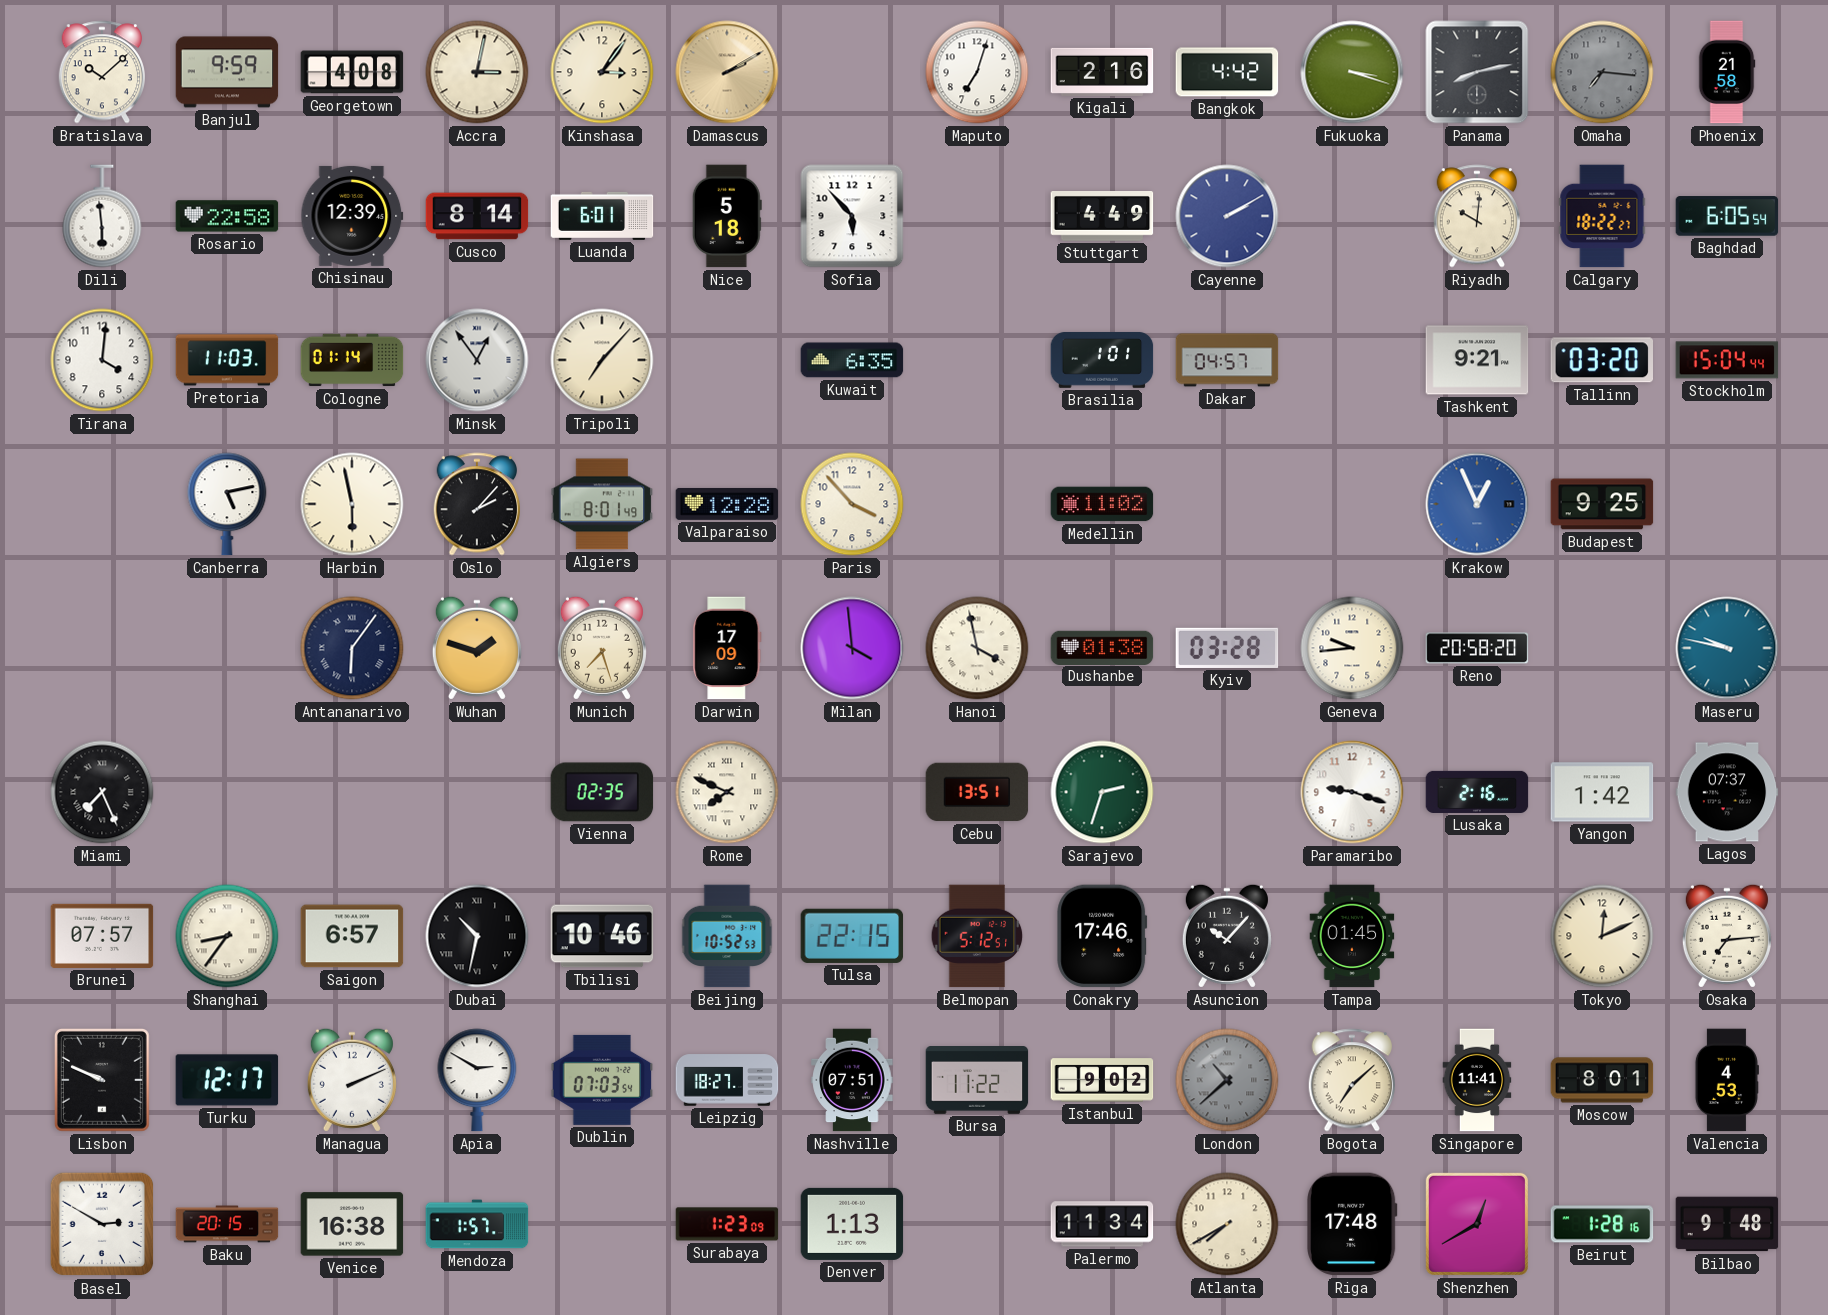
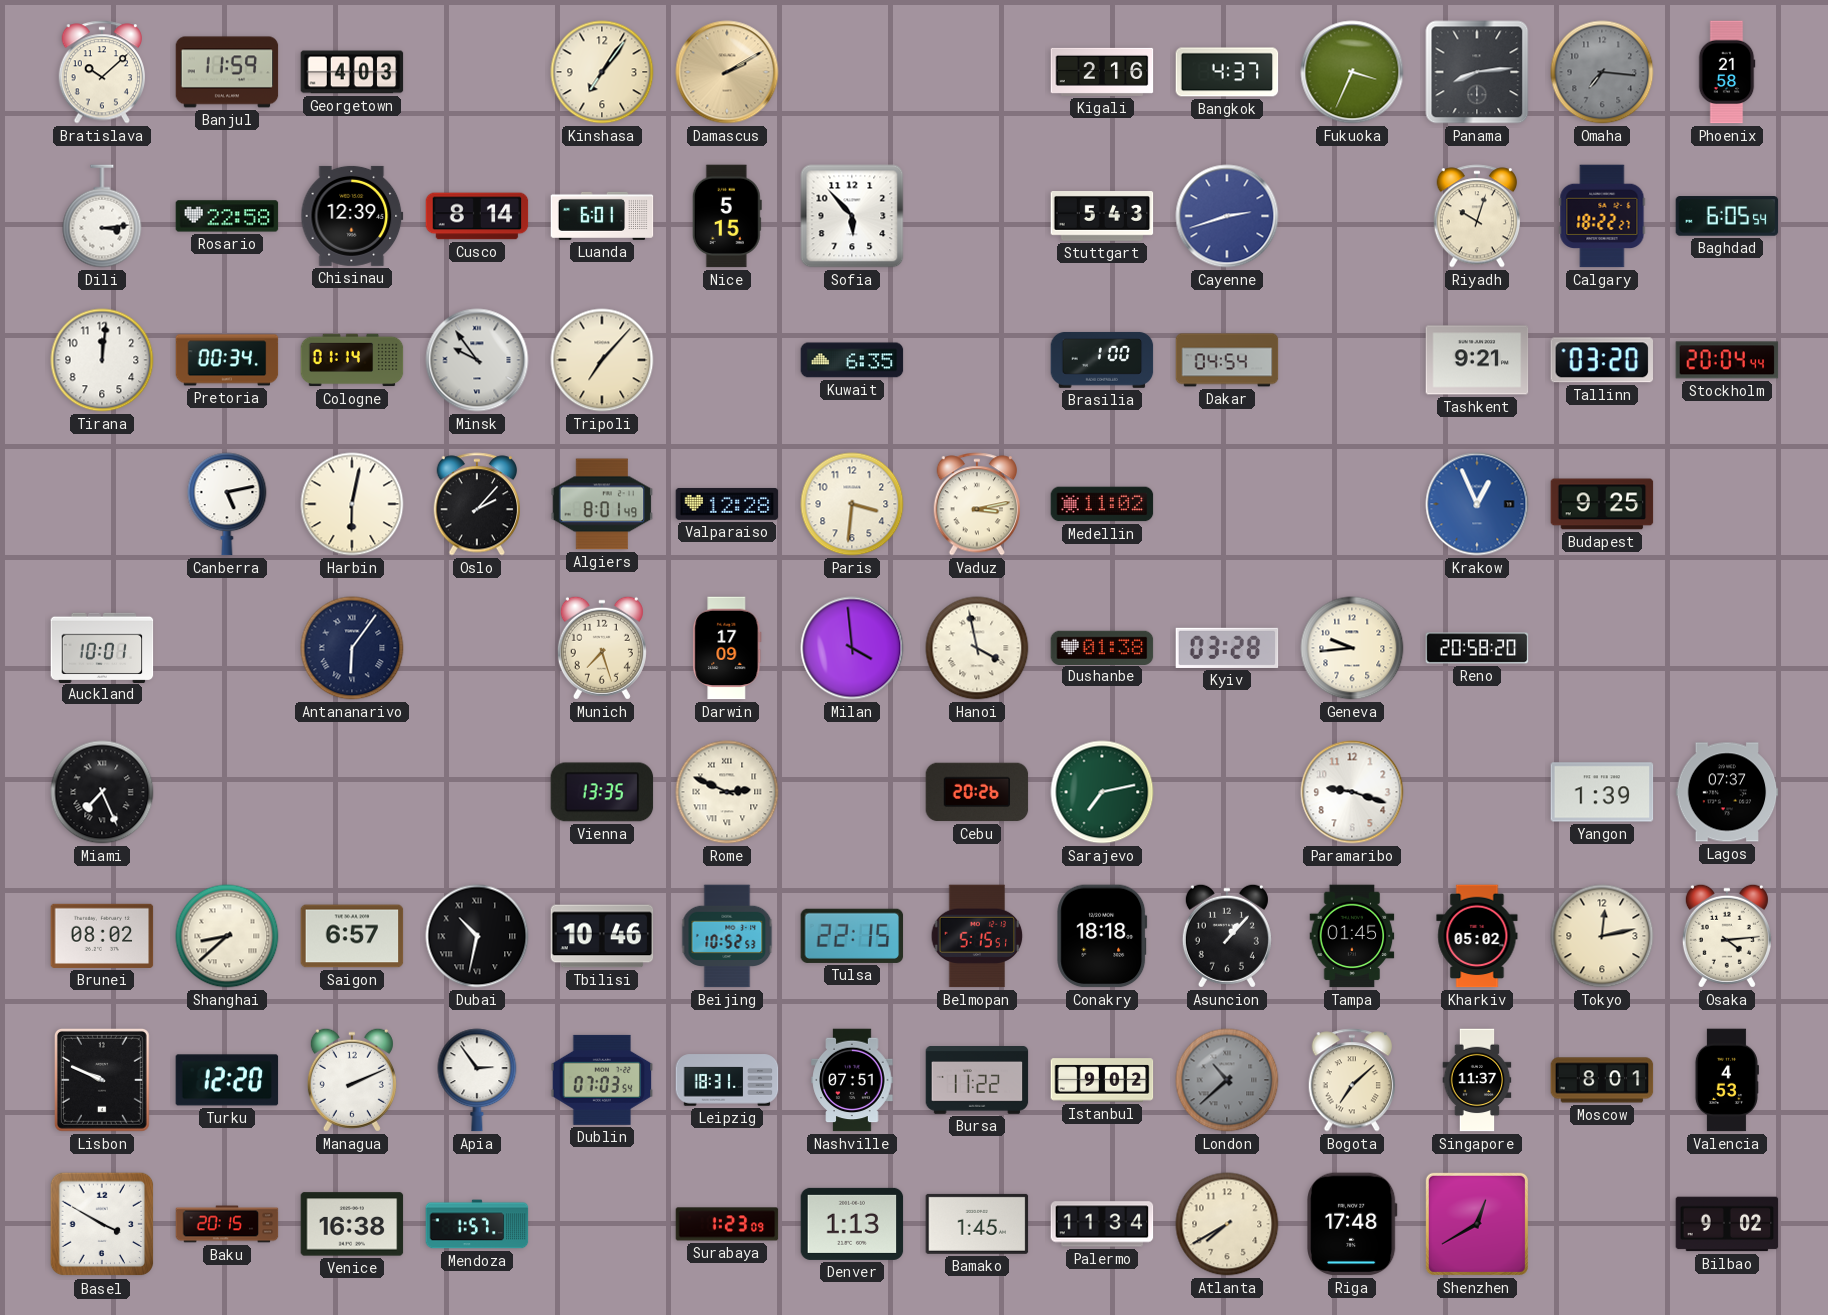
Banjul: 9:59 -> 11:59
Georgetown: 4:08 -> 4:03
Accra: 3:02 -> none
Kinshasa: 3:06 -> 7:06
Maputo: 7:03 -> none
Bangkok: 4:42 -> 4:37
Fukuoka: 3:18 -> 3:34
Panama: 8:13 -> 8:14
Dili: 5:59 -> 3:14
Nice: 5:18 -> 5:15
Stuttgart: 4:49 -> 5:43
Cayenne: 2:10 -> 2:42
Riyadh: 10:01 -> 10:03
Tirana: 4:01 -> 12:01
Pretoria: 11:03 -> 00:34
Minsk: 12:54 -> 9:54
Brasilia: 1:01 -> 1:00
Dakar: 04:57 -> 04:54
Stockholm: 15:04 -> 20:04
Harbin: 5:58 -> 6:02
Paris: 3:53 -> 3:31
Vaduz: none -> 3:13
Auckland: none -> 10:01
Wuhan: 1:48 -> none
Maseru: 9:47 -> none
Vienna: 02:35 -> 13:35
Rome: 7:49 -> 2:49
Cebu: 13:51 -> 20:26
Sarajevo: 2:33 -> 7:13
Lusaka: 2:16 -> none
Yangon: 1:42 -> 1:39
Brunei: 07:57 -> 08:02
Shanghai: 8:36 -> 8:38
Belmopan: 5:12 -> 5:15
Conakry: 17:46 -> 18:18
Asuncion: 10:07 -> 1:07
Kharkiv: none -> 05:02
Tokyo: 12:11 -> 12:13
Osaka: 7:14 -> 4:14
Turku: 12:17 -> 12:20
Apia: 2:50 -> 2:54
Leipzig: 18:27 -> 18:31
Singapore: 11:41 -> 11:37
Basel: 2:50 -> 3:50
Bamako: none -> 1:45
Beirut: 1:28 -> none
Bilbao: 9:48 -> 9:02
